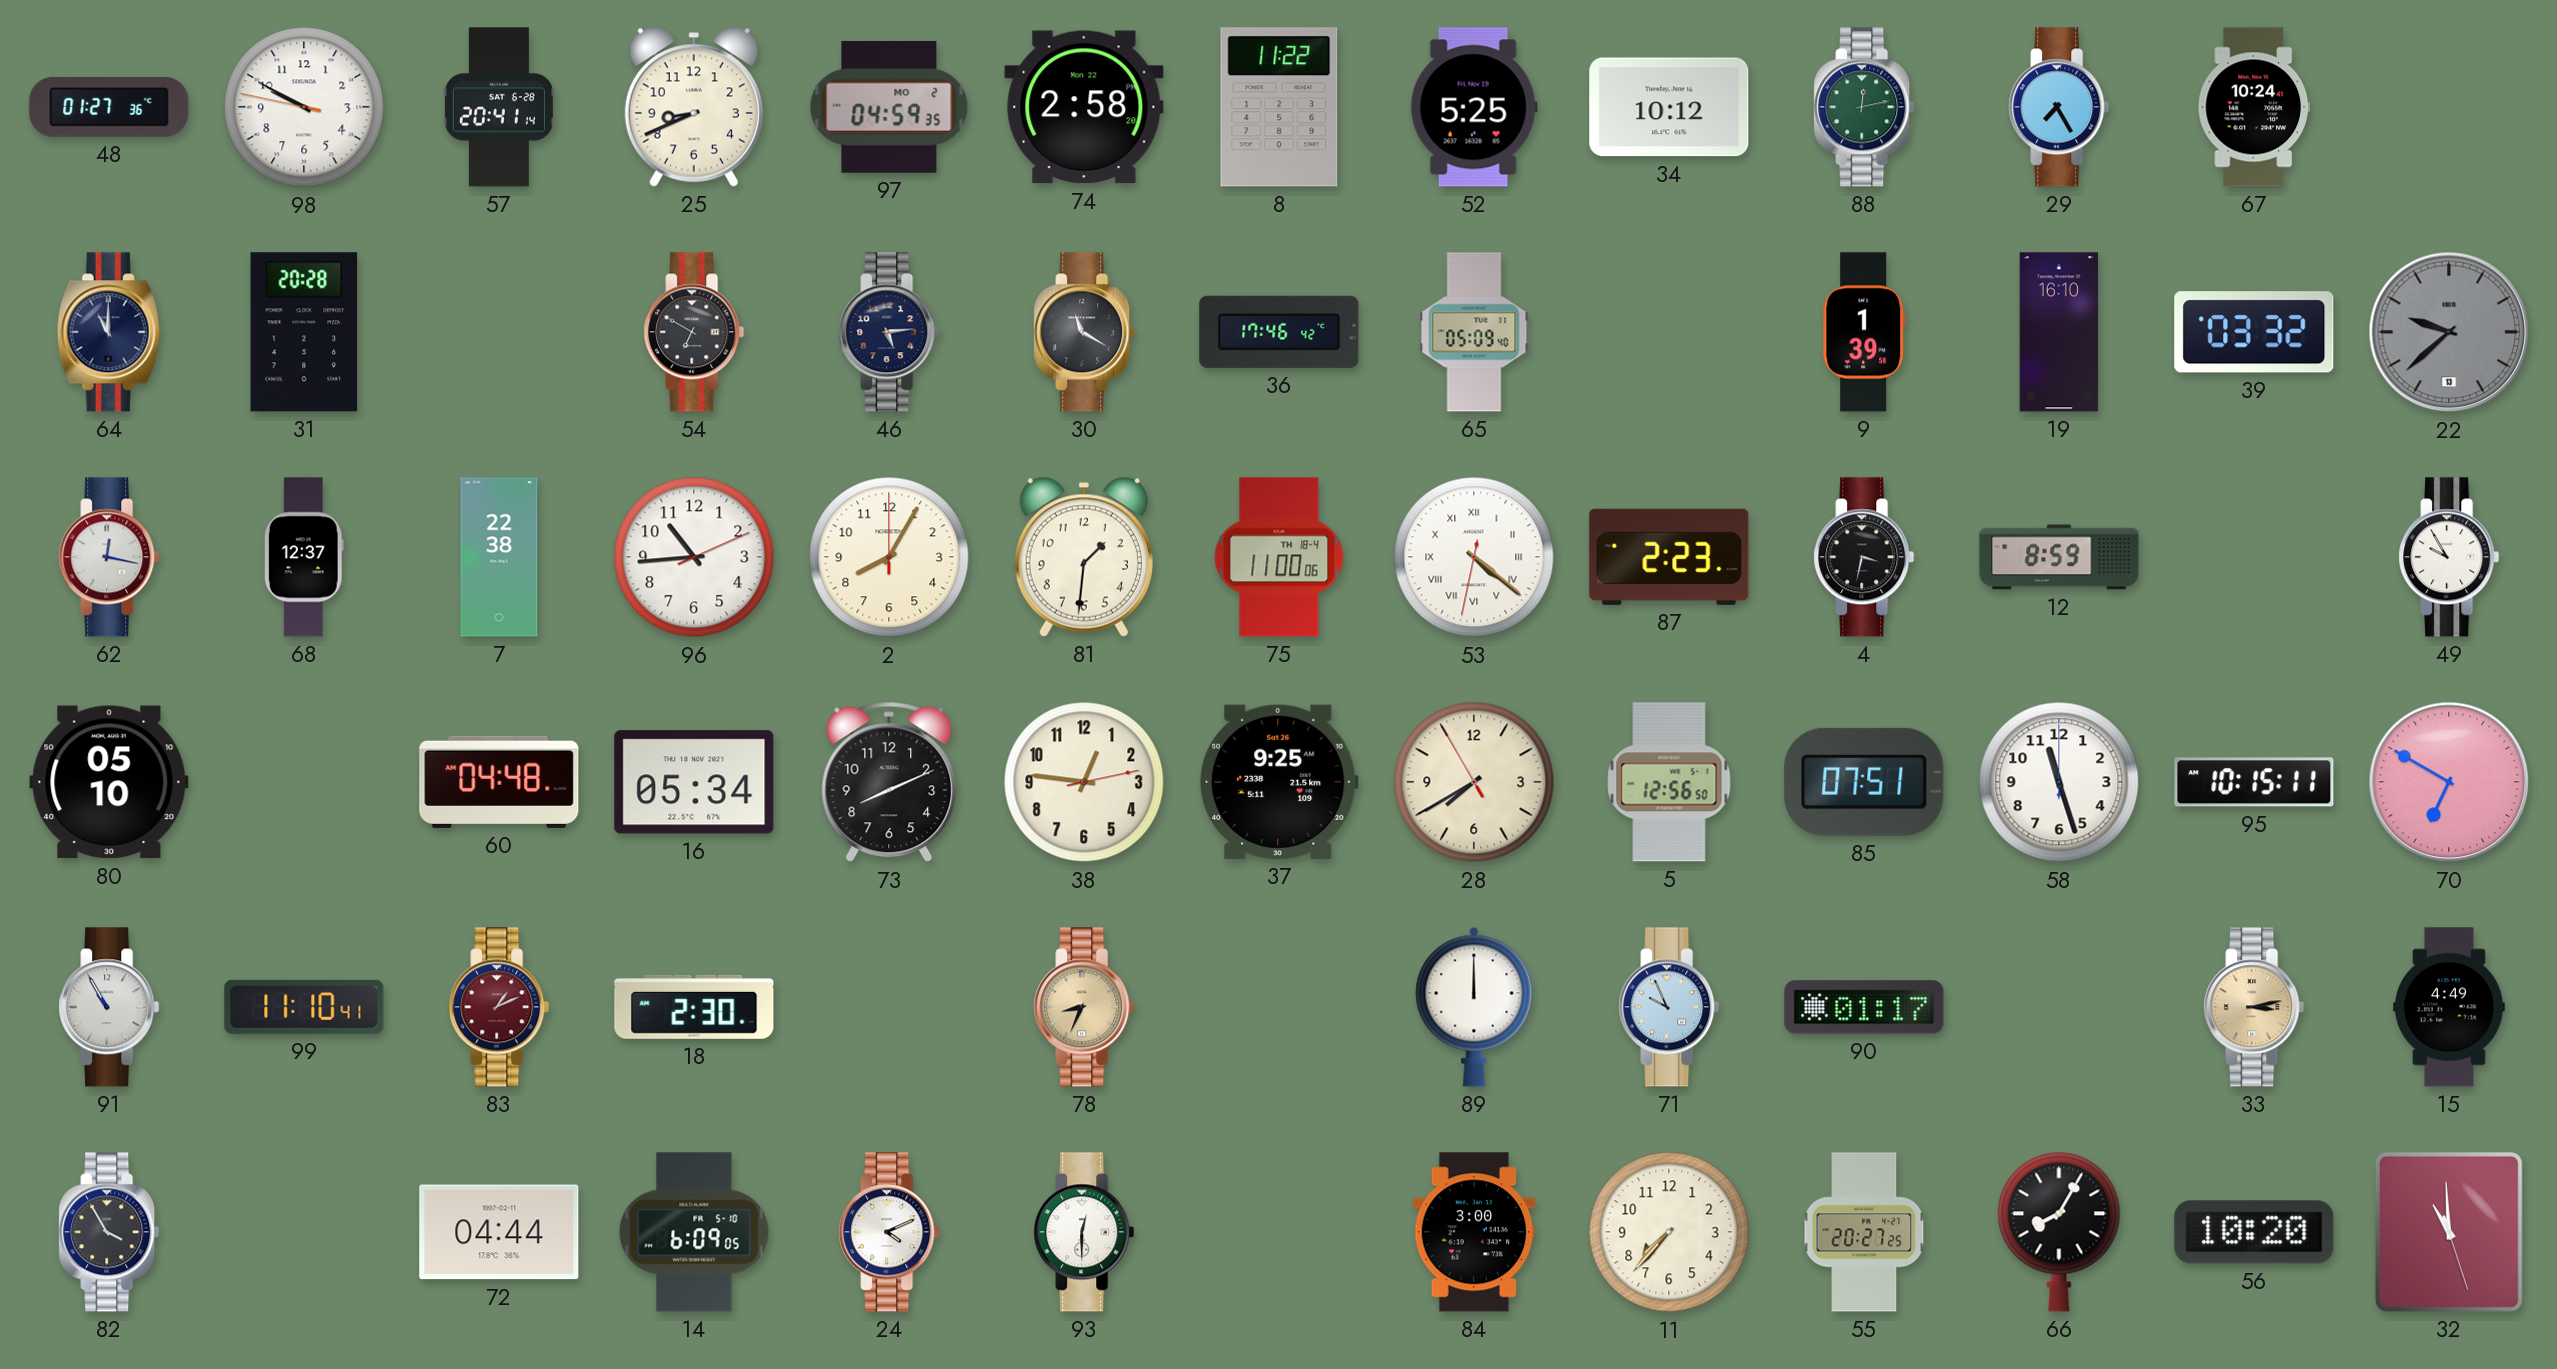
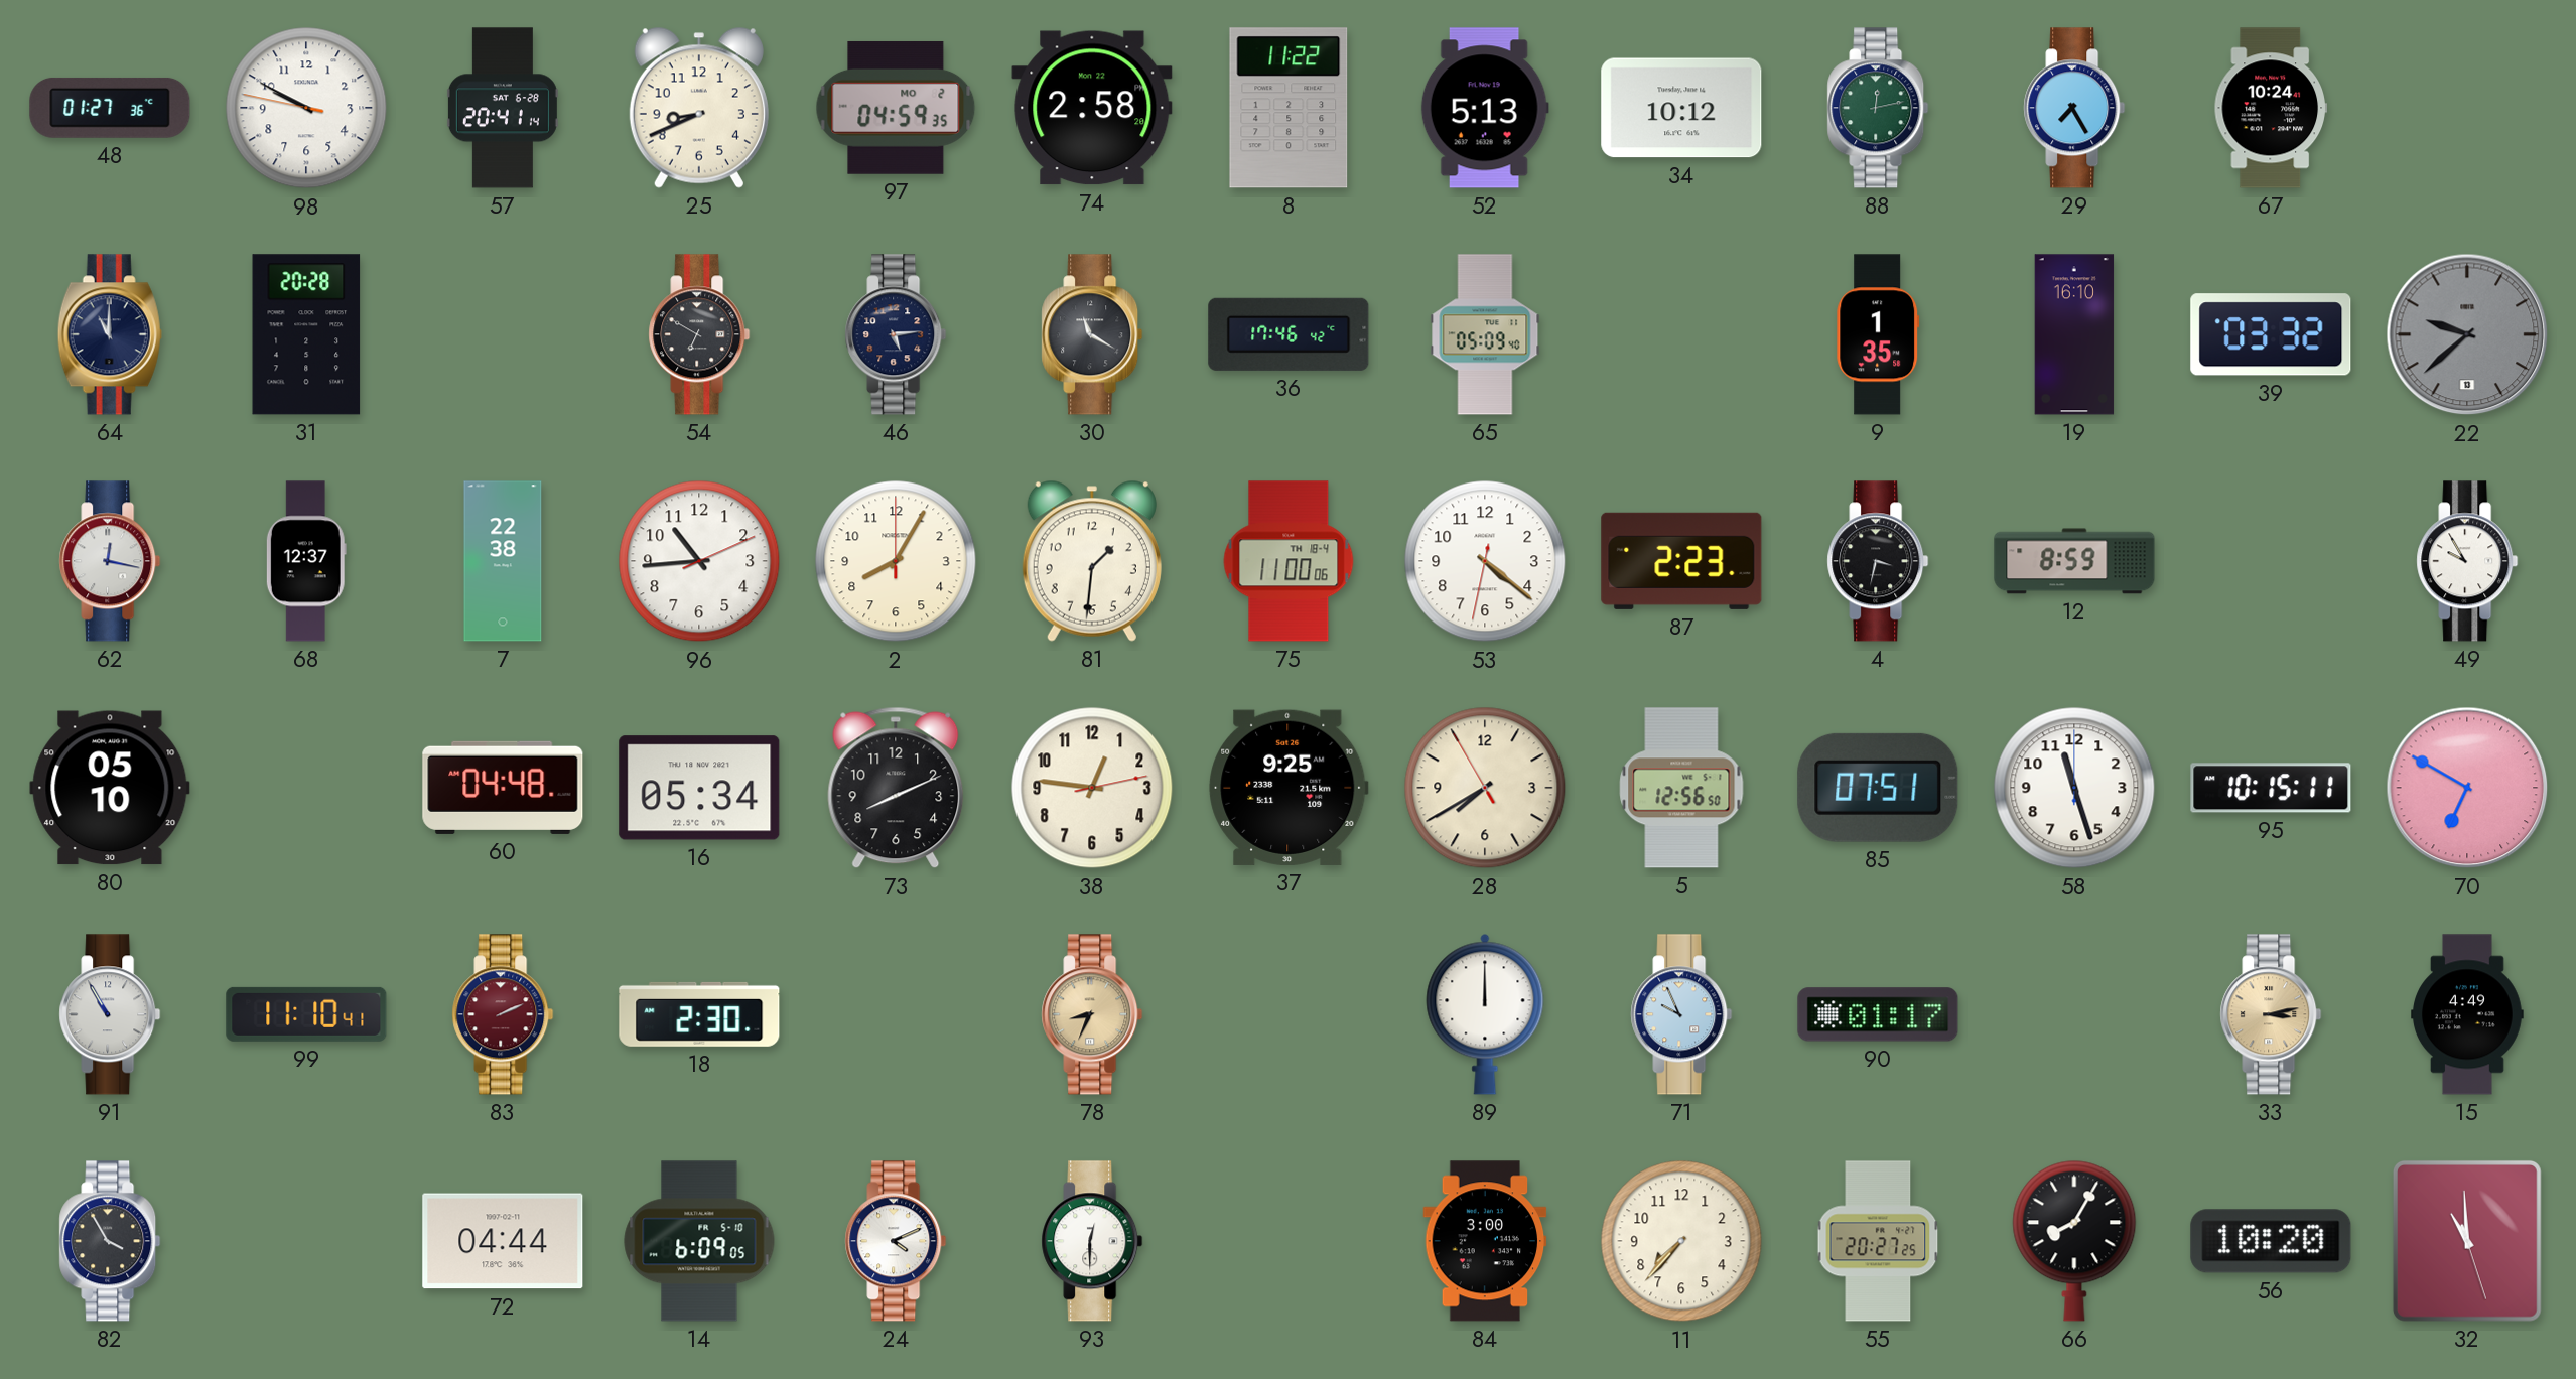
52: 5:25 -> 5:13
9: 1:39 -> 1:35
53 numerals: Roman -> Arabic
83: 1:11 -> 2:11
